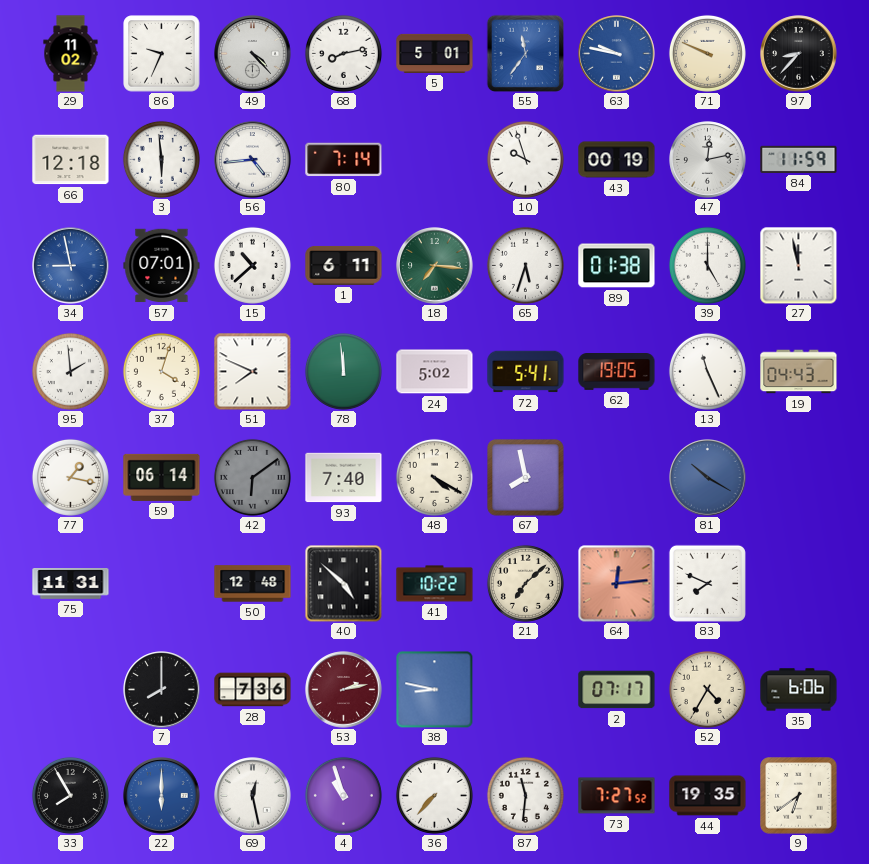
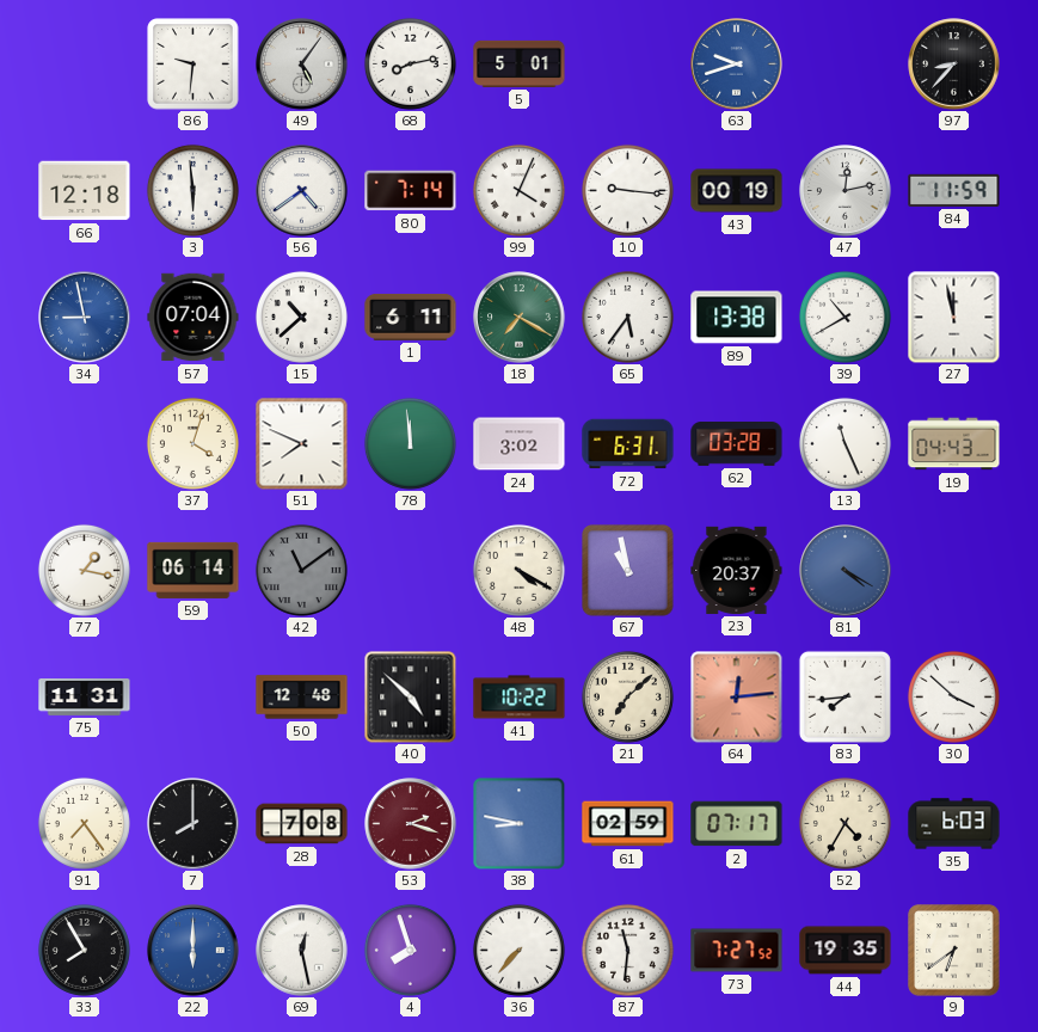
29: 11:02 -> none
86: 9:34 -> 9:31
49: 4:23 -> 5:06
55: 11:36 -> none
63: 9:47 -> 9:42
71: 9:49 -> none
56: 4:44 -> 4:39
99: none -> 4:04
10: 9:57 -> 9:16
57: 07:01 -> 07:04
18: 7:16 -> 7:20
65: 5:33 -> 5:36
89: 01:38 -> 13:38
39: 5:00 -> 10:40
95: 1:59 -> none
24: 5:02 -> 3:02
72: 5:41 -> 6:31
62: 19:05 -> 03:28
42: 6:09 -> 11:09
93: 7:40 -> none
67: 7:58 -> 10:58
23: none -> 20:37
81: 10:20 -> 4:20
83: 7:49 -> 7:44
30: none -> 3:52
91: none -> 7:24
28: 7:36 -> 7:08
53: 2:13 -> 2:18
61: none -> 02:59
35: 6:06 -> 6:03
4: 10:57 -> 7:57
